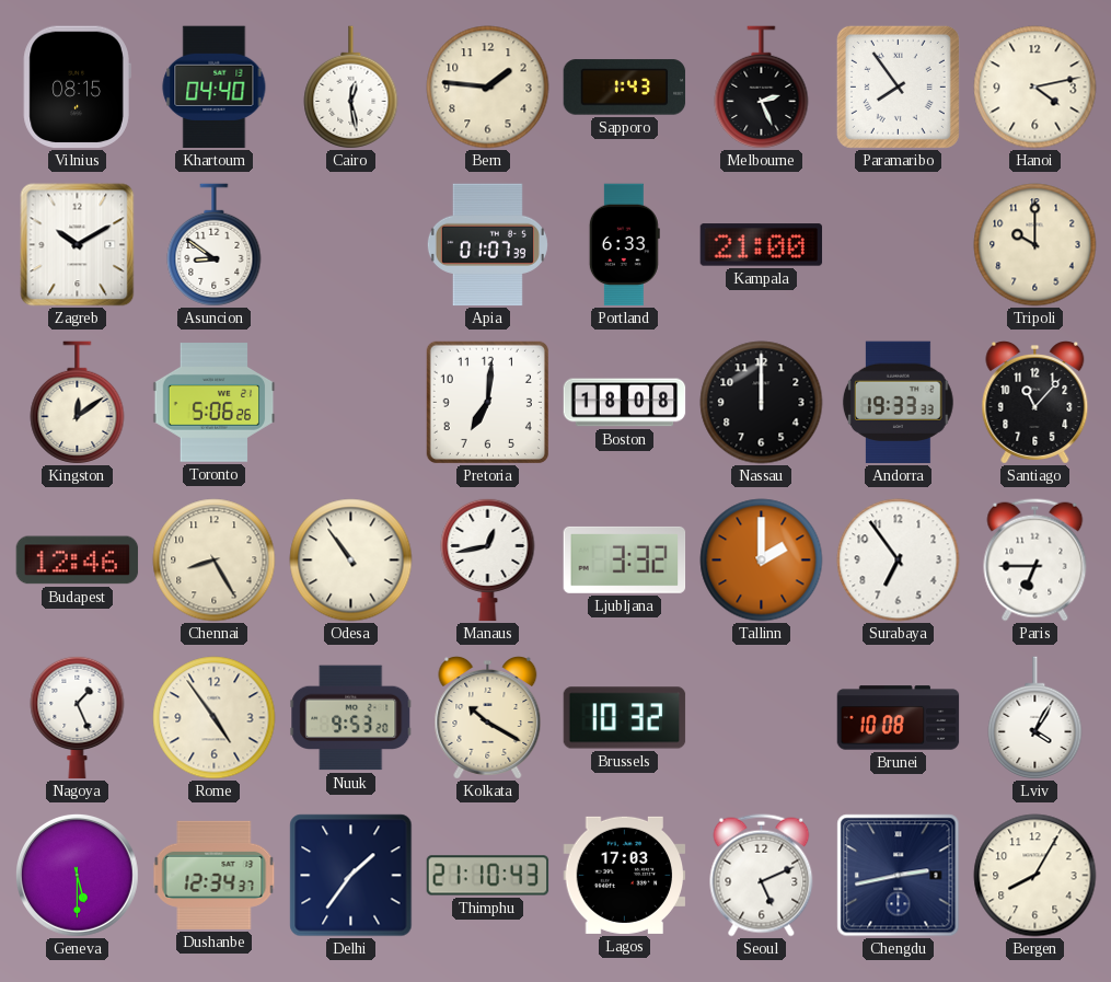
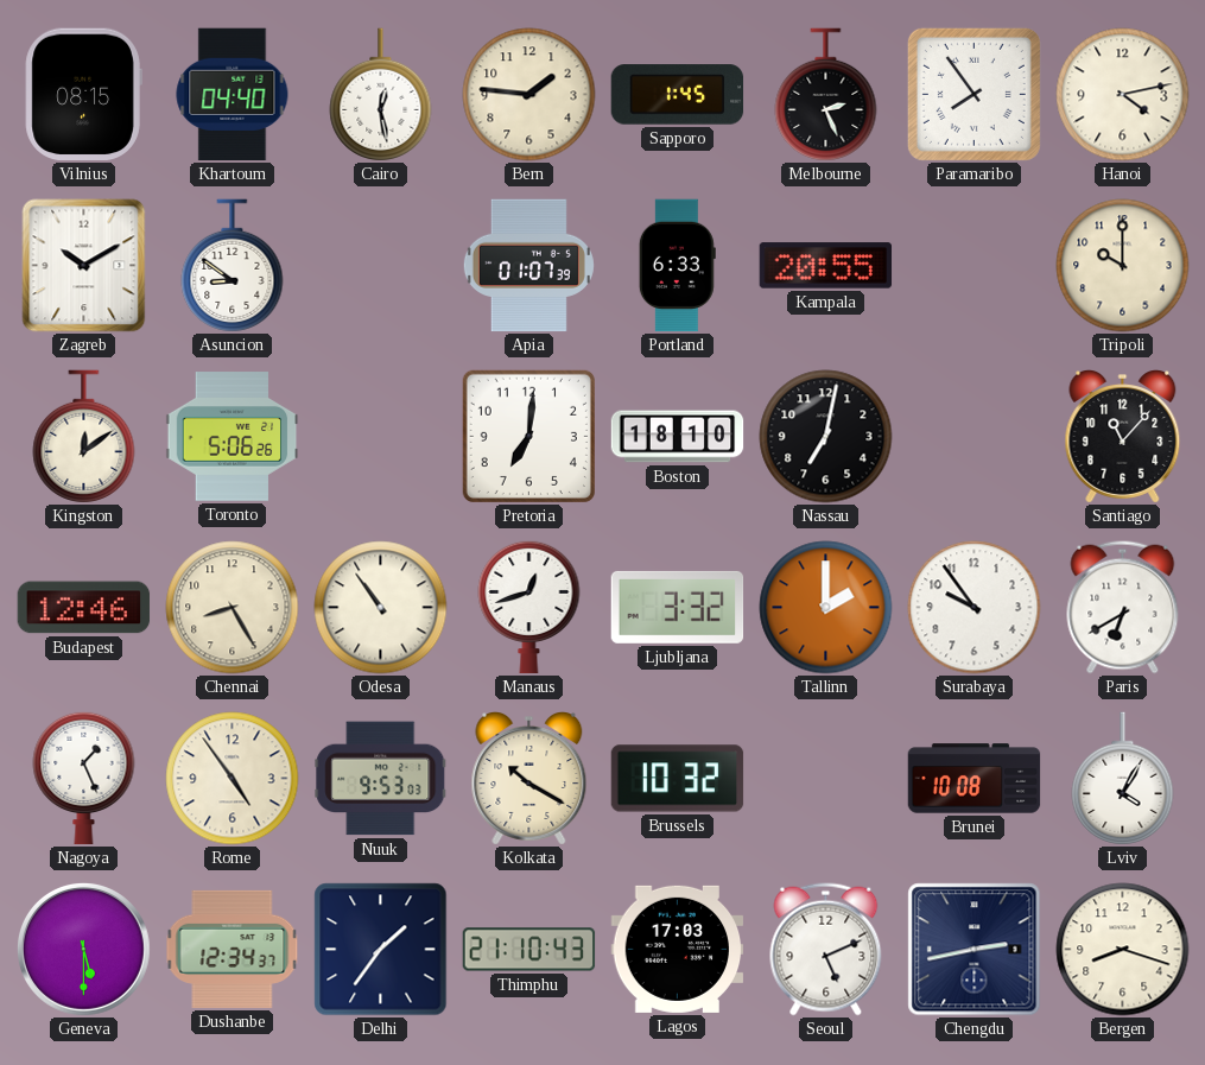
Sapporo: 1:43 -> 1:45
Kampala: 21:00 -> 20:55
Boston: 18:08 -> 18:10
Nassau: 12:00 -> 7:02
Andorra: 19:33 -> none
Manaus: 12:43 -> 12:42
Surabaya: 6:54 -> 9:54
Paris: 6:45 -> 6:40
Nuuk: 9:53:20 -> 9:53:03
Bergen: 8:05 -> 8:18
